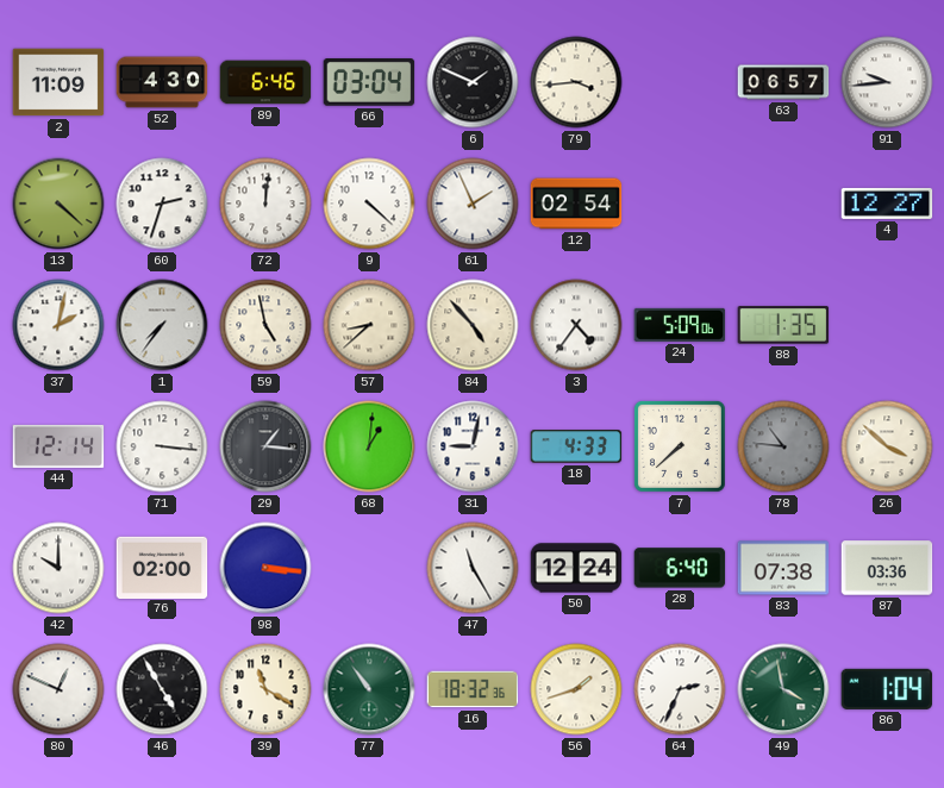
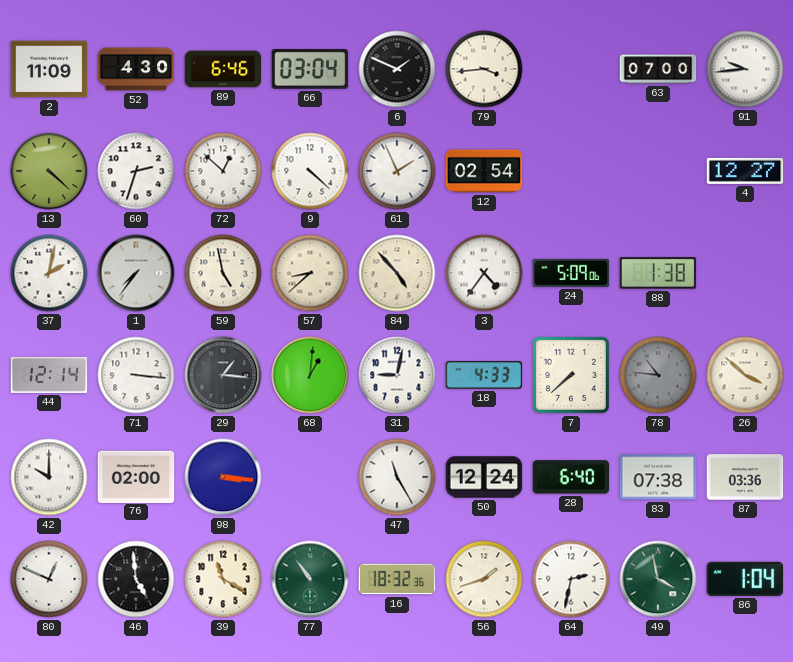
63: 06:57 -> 07:00
72: 12:01 -> 12:52
88: 1:35 -> 1:38
46: 4:55 -> 4:59
64: 2:34 -> 2:32
